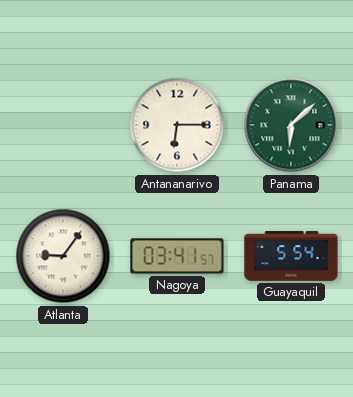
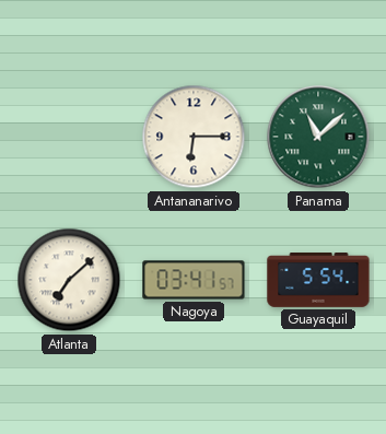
Panama: 6:08 -> 11:08
Atlanta: 9:06 -> 7:08
